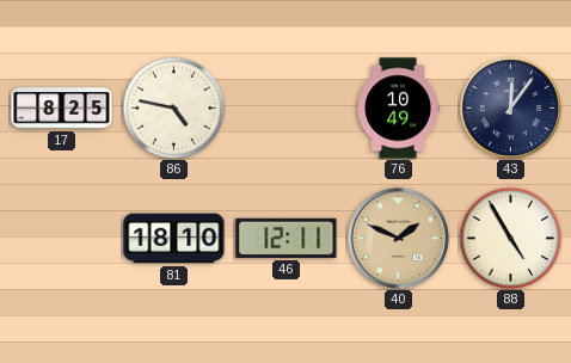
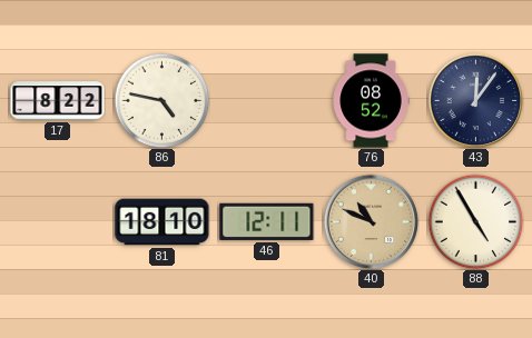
17: 8:25 -> 8:22
76: 10:49 -> 08:52
40: 1:49 -> 10:49
